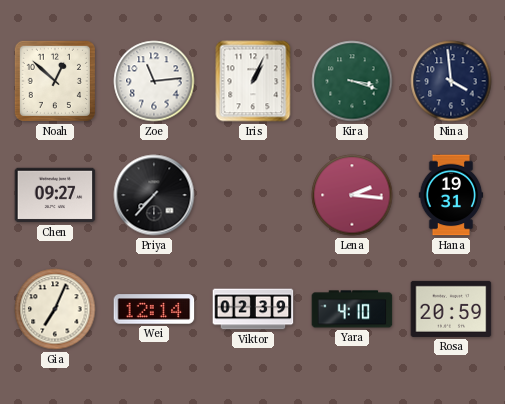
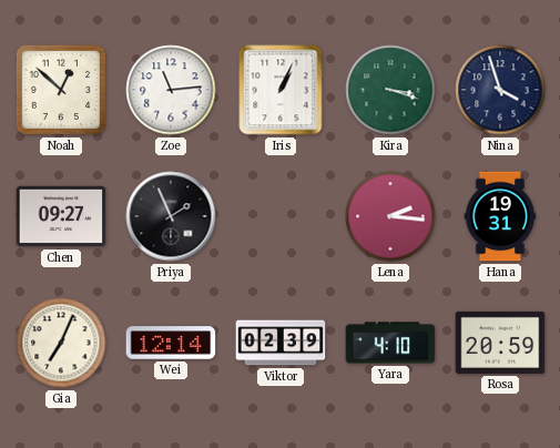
Nina: 3:59 -> 3:57
Priya: 7:37 -> 1:56
